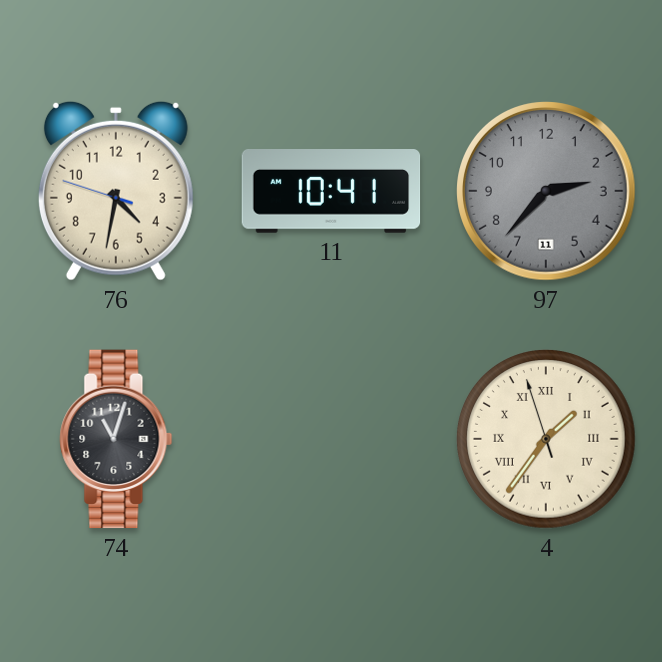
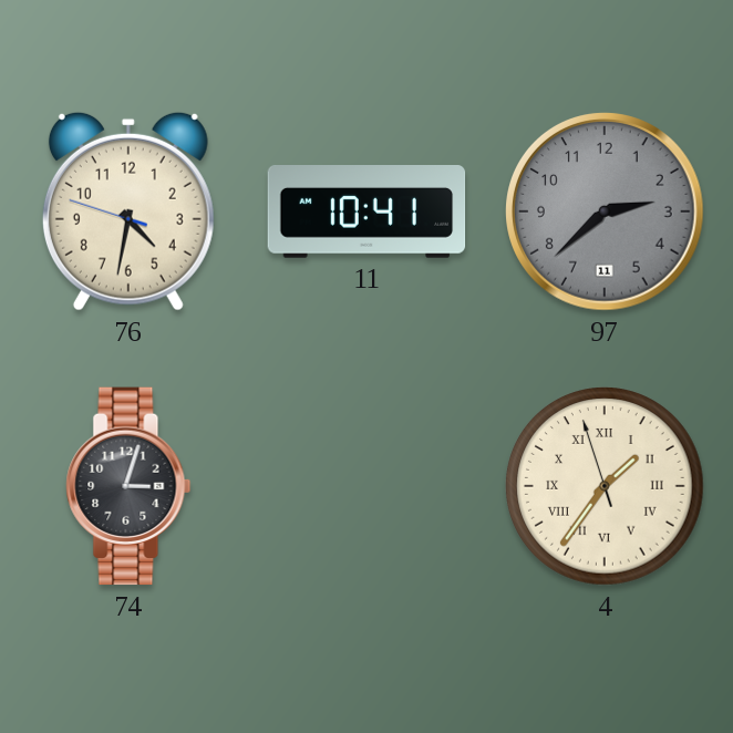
97: 2:37 -> 2:38
74: 11:03 -> 3:03
